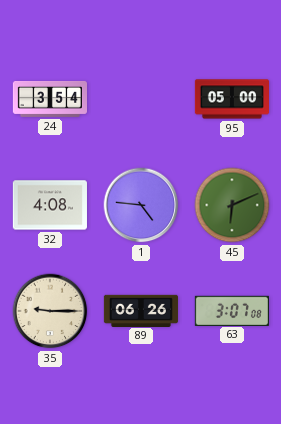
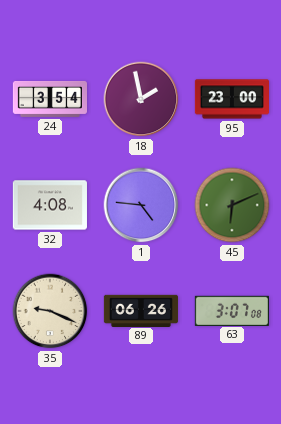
18: none -> 1:58
95: 05:00 -> 23:00
35: 9:15 -> 9:19
